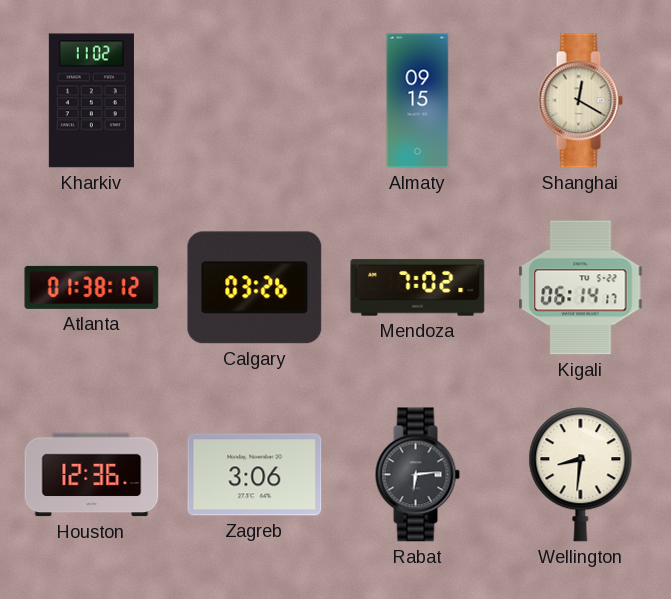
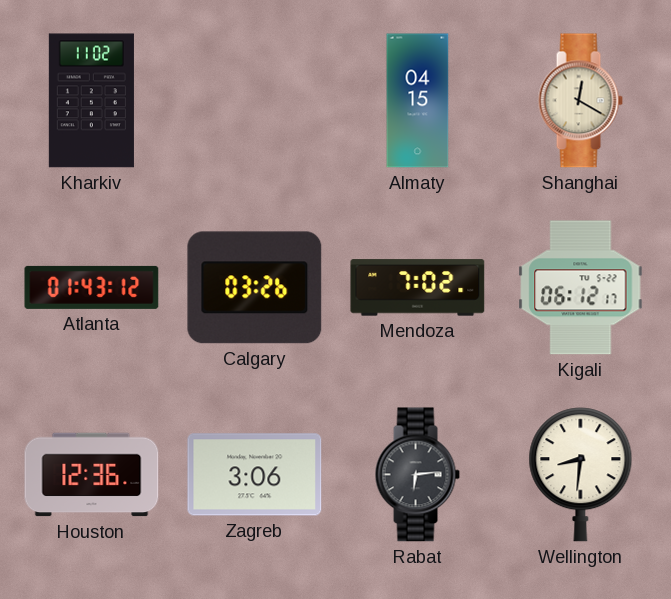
Almaty: 09:15 -> 04:15
Atlanta: 01:38 -> 01:43
Kigali: 06:14 -> 06:12
